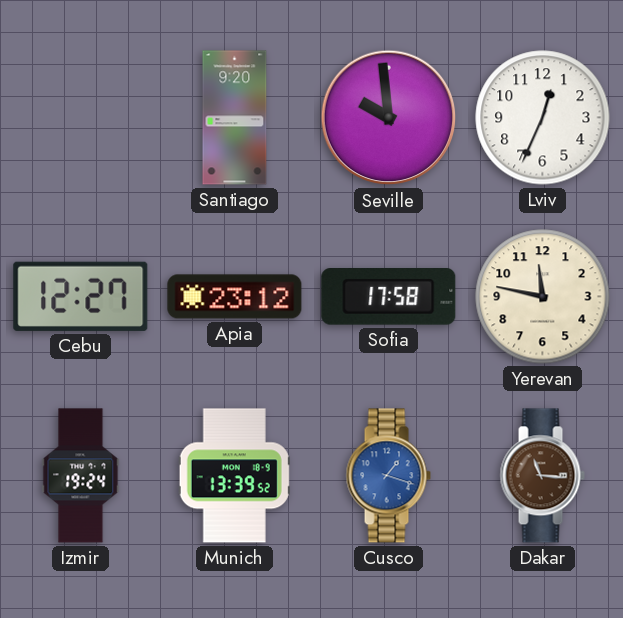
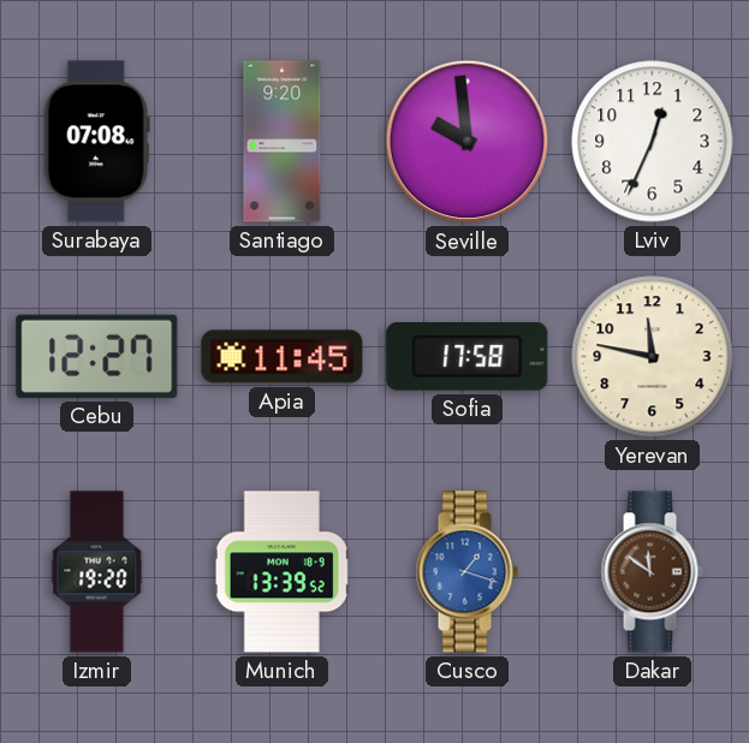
Surabaya: none -> 07:08
Apia: 23:12 -> 11:45
Izmir: 19:24 -> 19:20
Dakar: 11:16 -> 11:51
